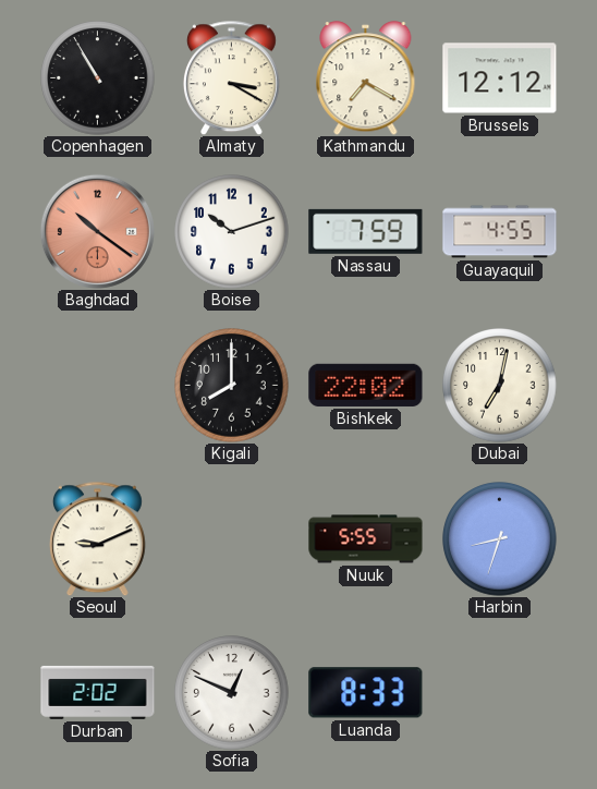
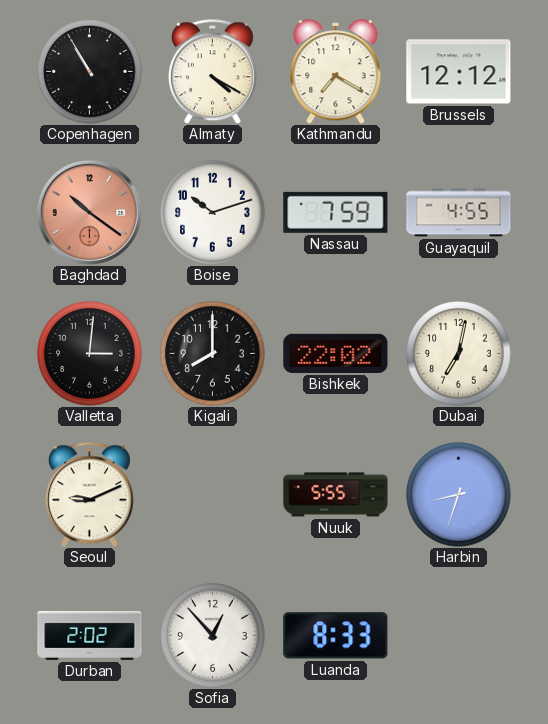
Almaty: 3:20 -> 4:20
Valletta: none -> 3:01
Sofia: 12:49 -> 12:53
